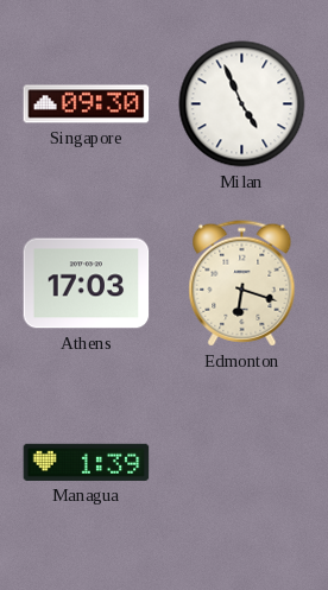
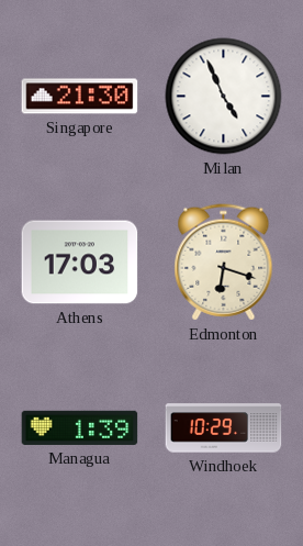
Singapore: 09:30 -> 21:30
Windhoek: none -> 10:29
